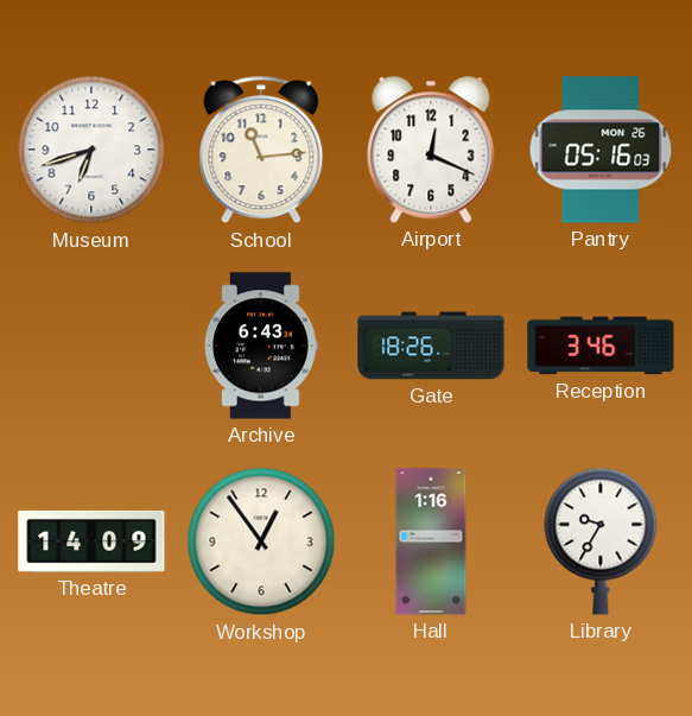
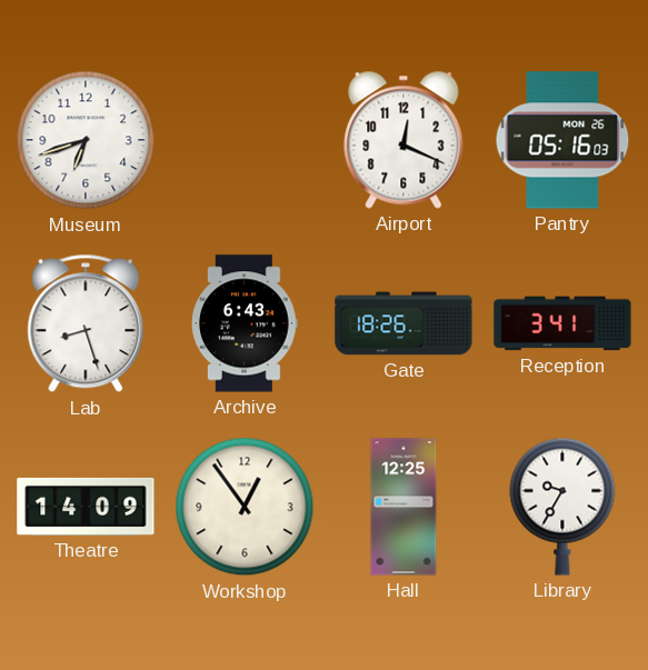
School: 11:14 -> none
Lab: none -> 8:27
Reception: 3:46 -> 3:41
Hall: 1:16 -> 12:25
